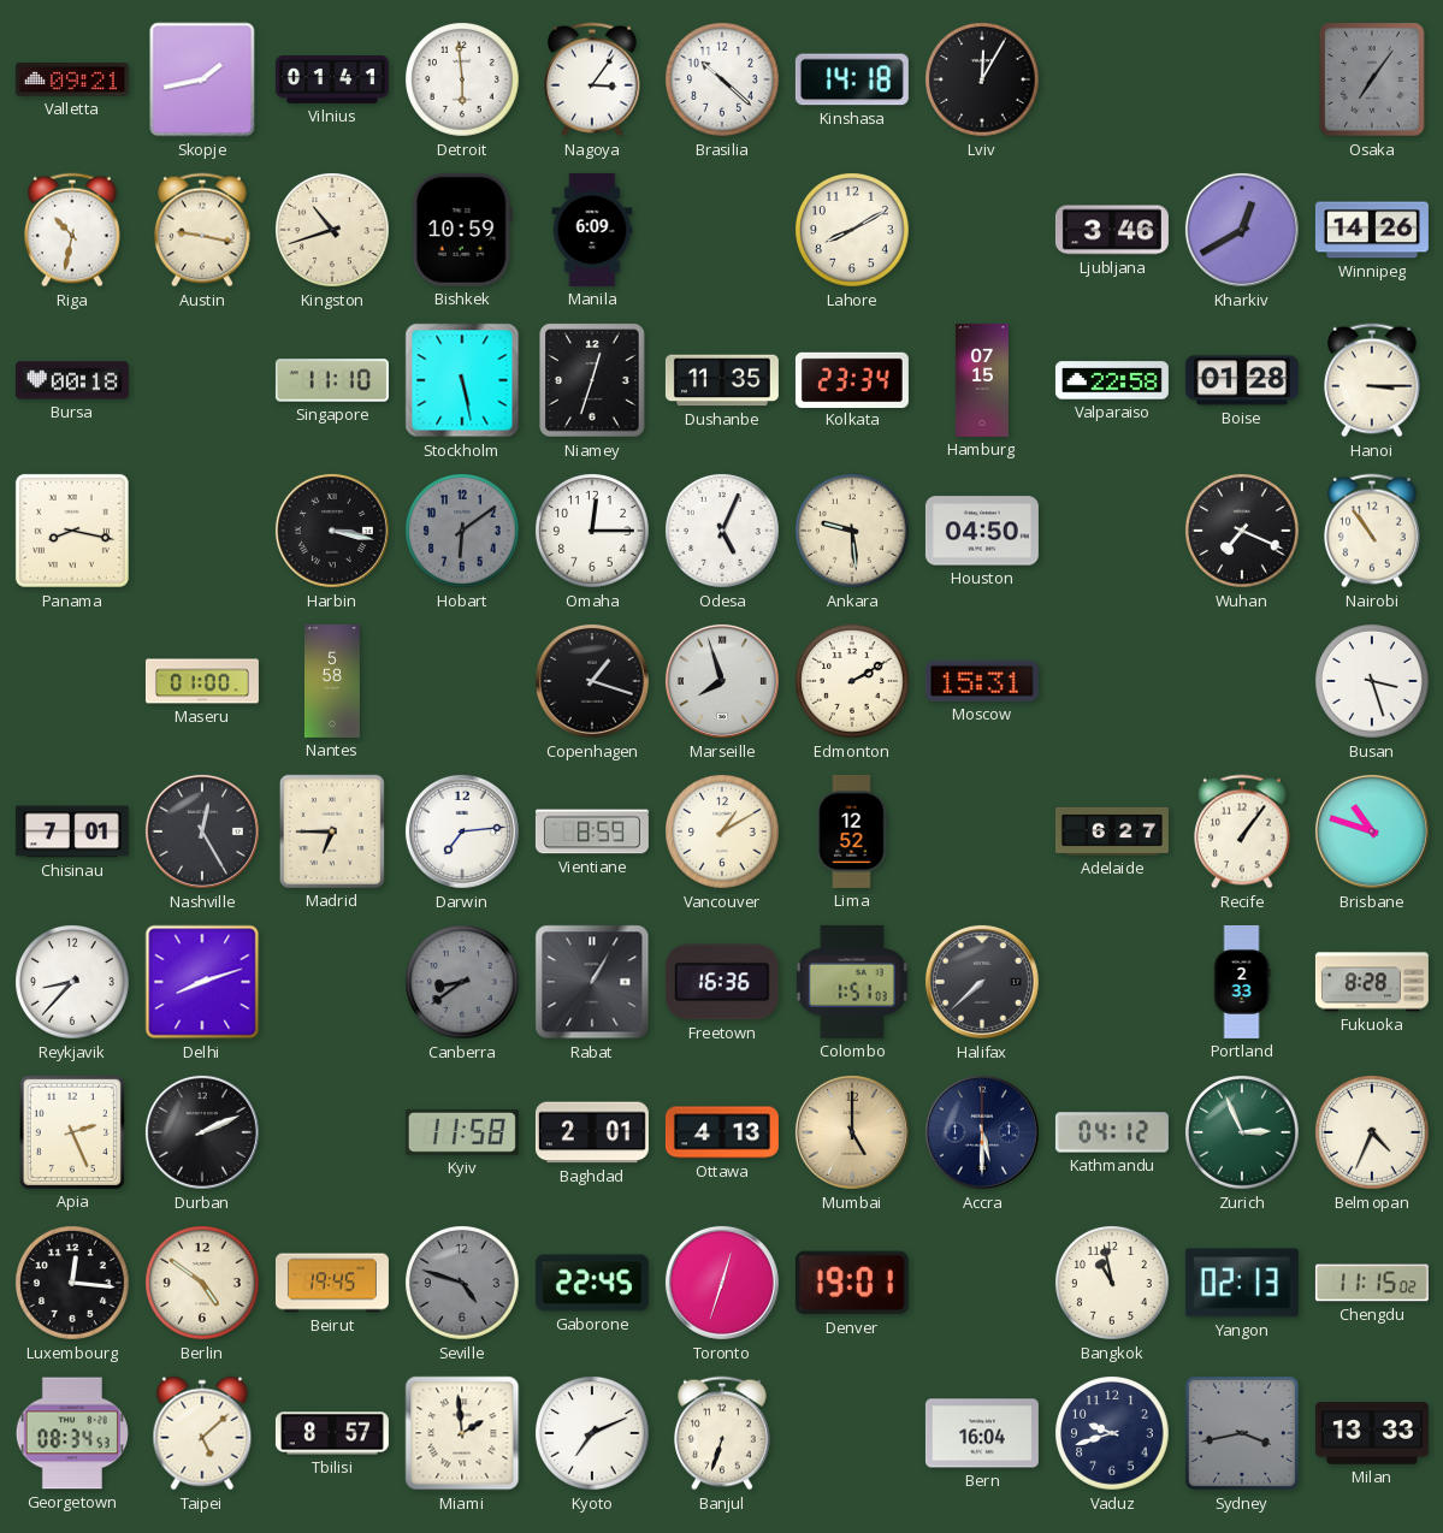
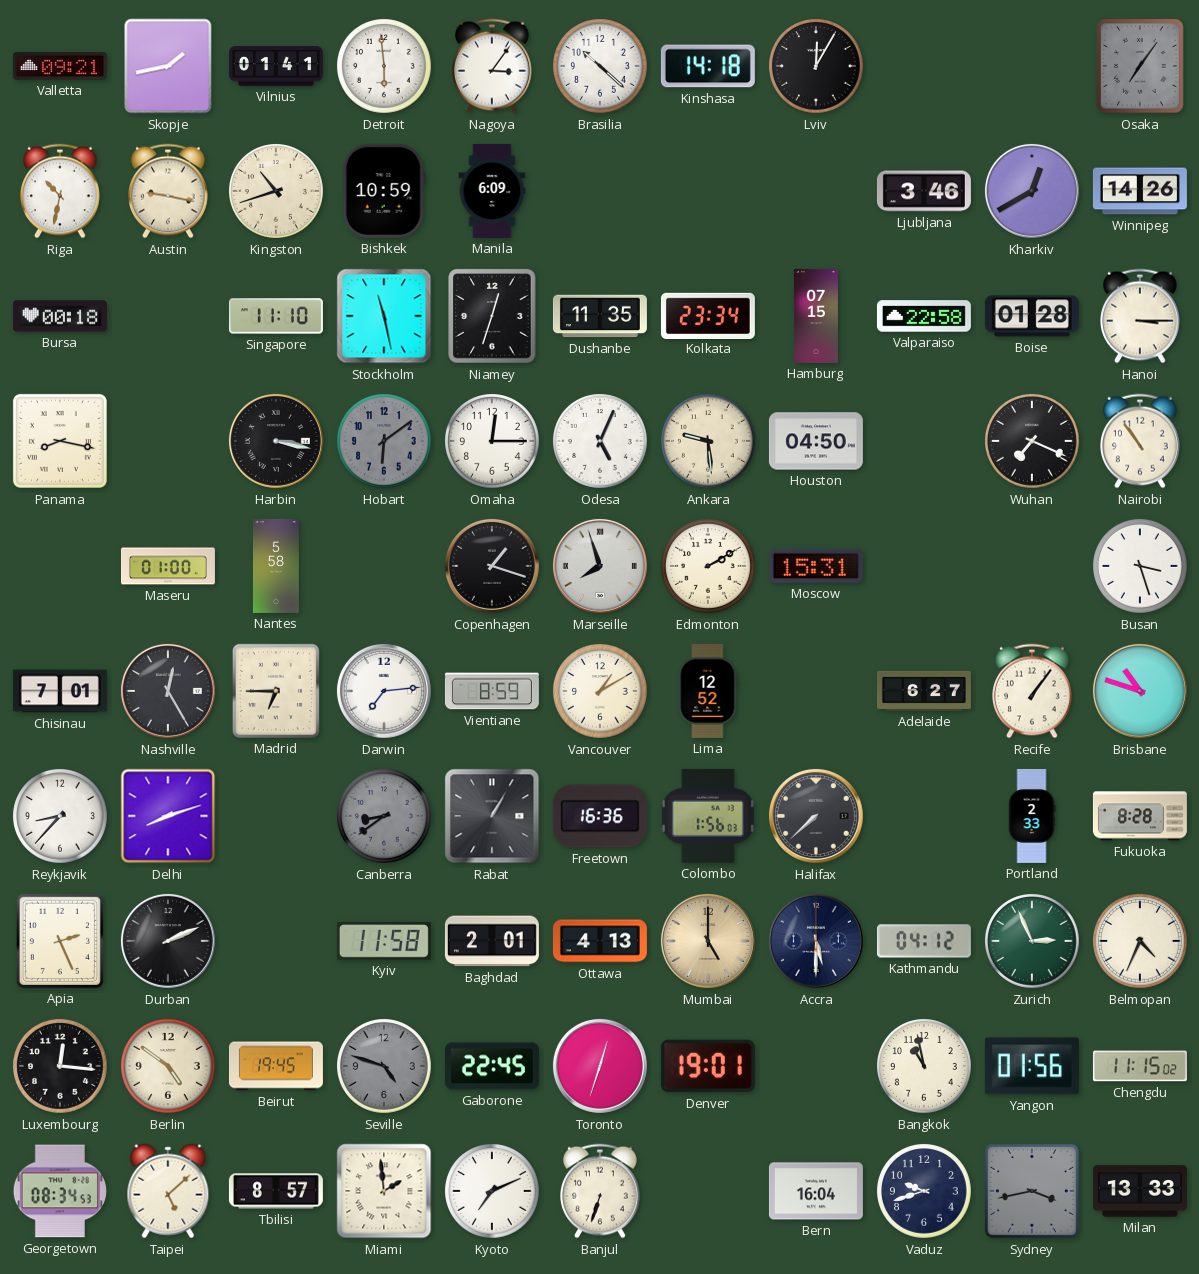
Lahore: 8:10 -> none
Stockholm: 5:28 -> 11:28
Colombo: 1:51 -> 1:56
Yangon: 02:13 -> 01:56
